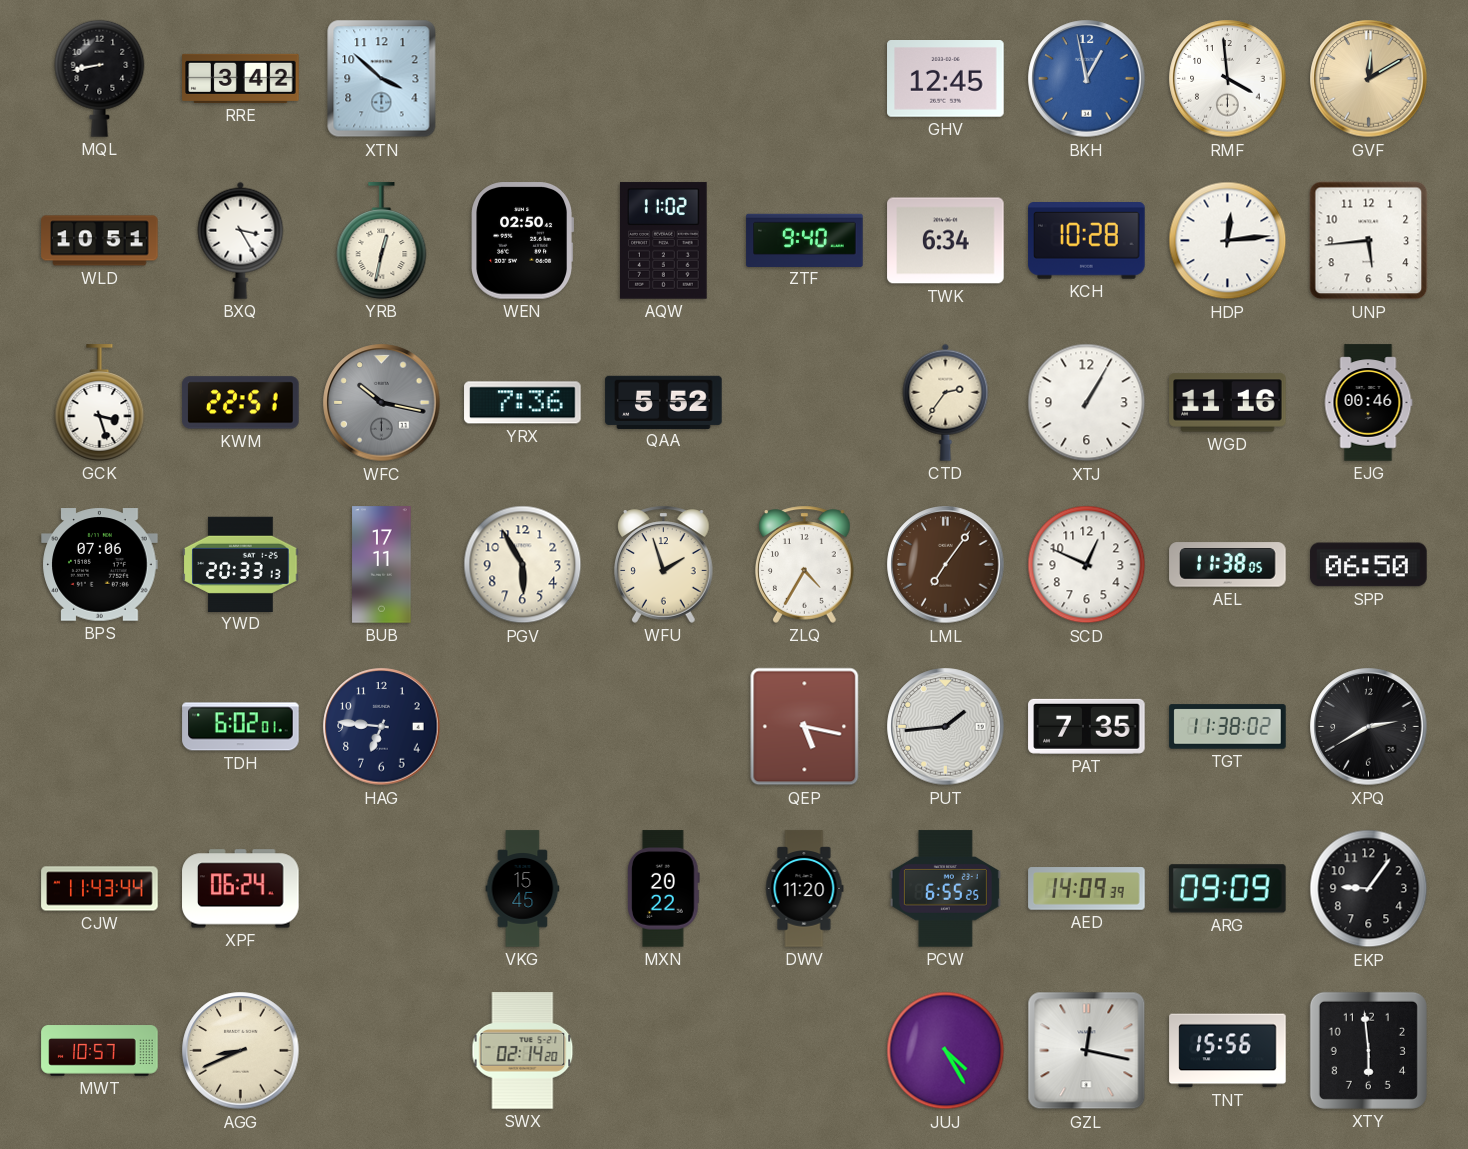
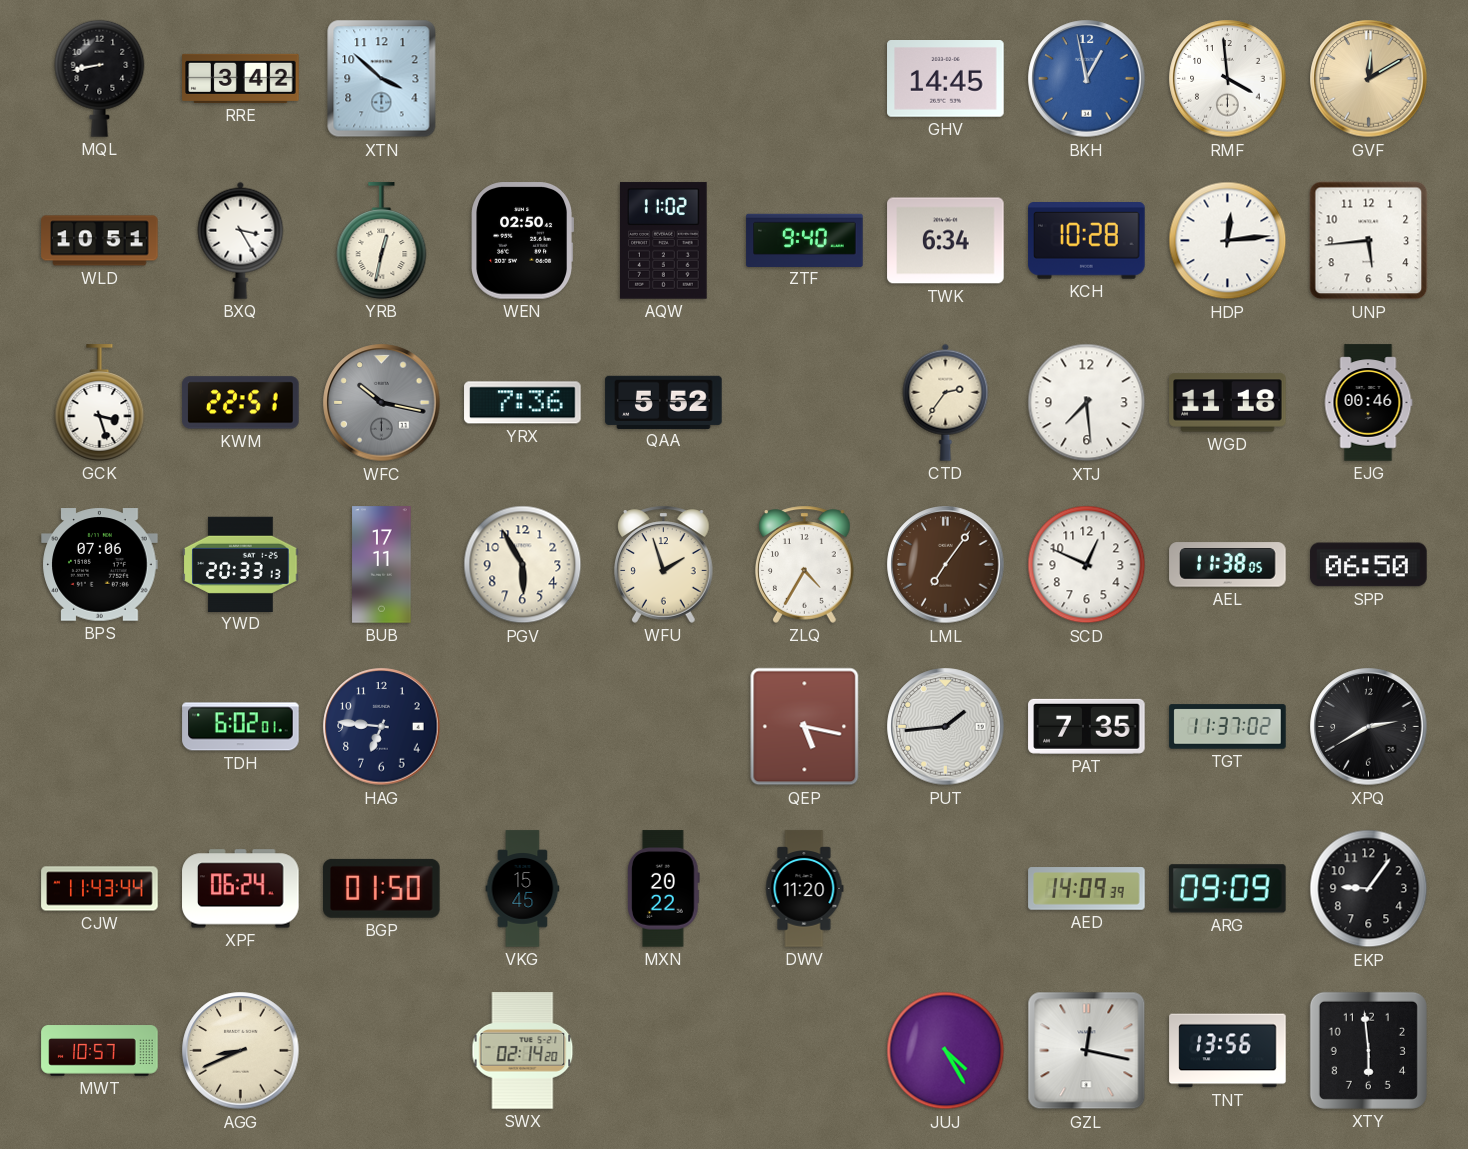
GHV: 12:45 -> 14:45
XTJ: 1:05 -> 7:29
WGD: 11:16 -> 11:18
TGT: 11:38 -> 11:37
BGP: none -> 01:50
PCW: 6:55 -> none
TNT: 15:56 -> 13:56
